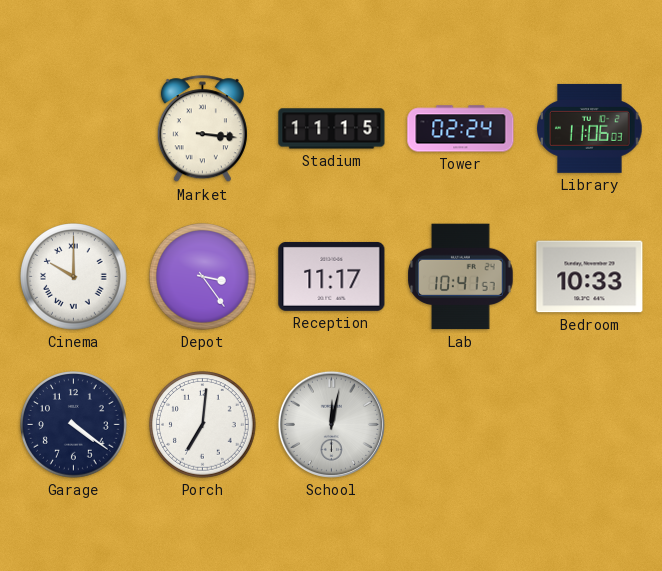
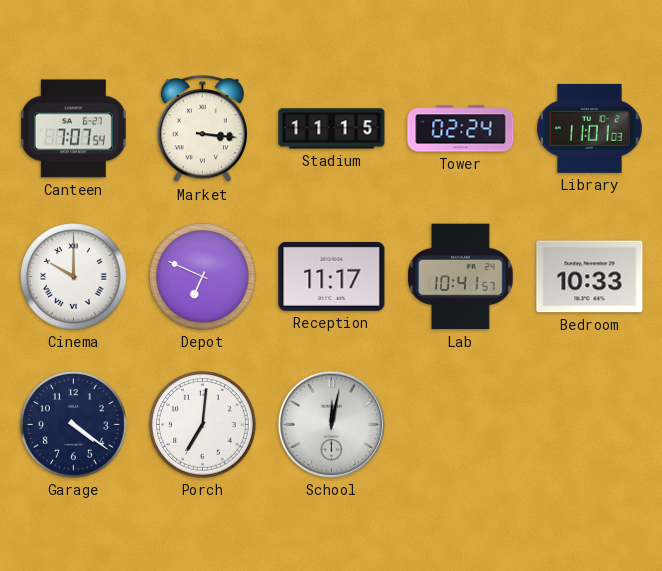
Canteen: none -> 7:07
Library: 11:06 -> 11:01
Depot: 3:24 -> 6:49
